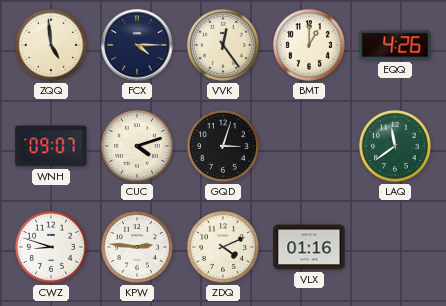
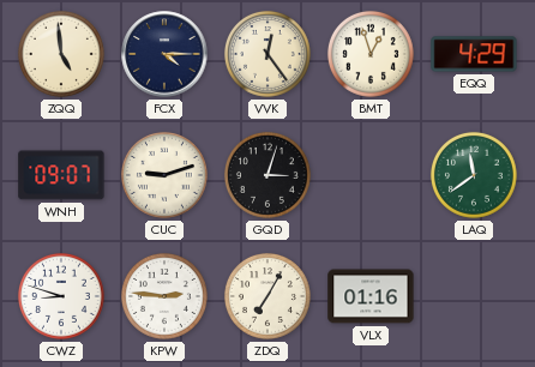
BMT: 1:00 -> 12:57
EQQ: 4:26 -> 4:29
CUC: 4:12 -> 9:12
ZDQ: 4:11 -> 7:05
